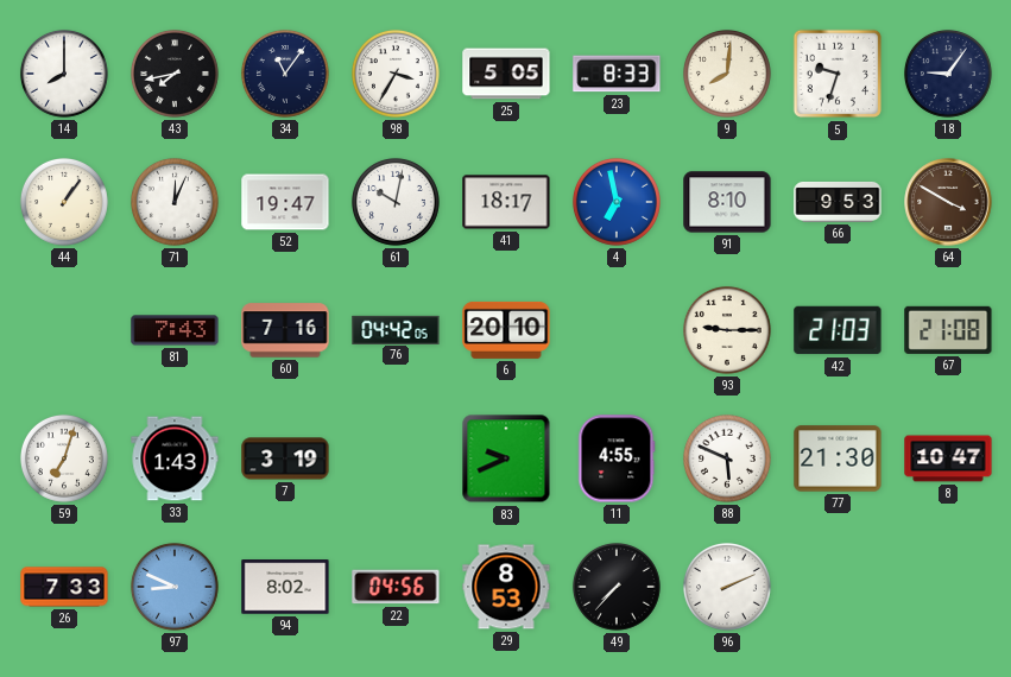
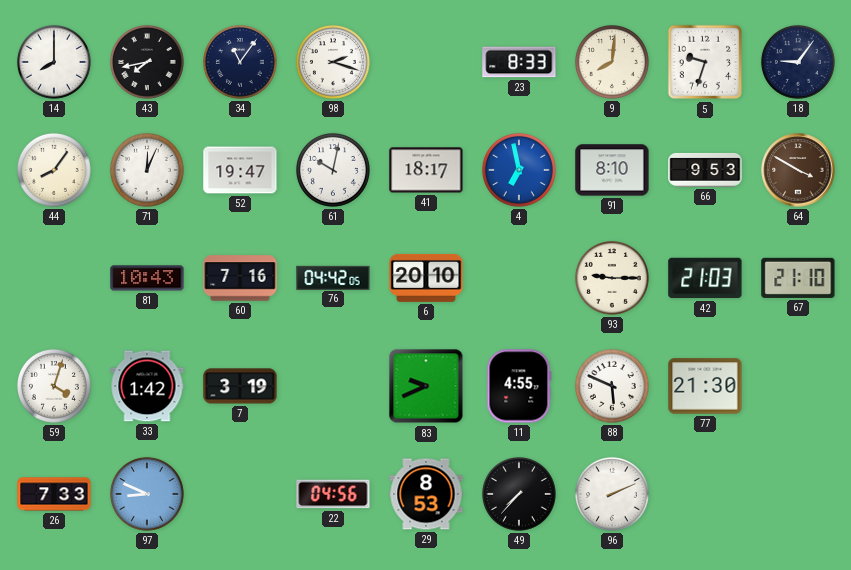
98: 3:35 -> 2:18
25: 5:05 -> none
44: 1:06 -> 8:06
81: 7:43 -> 10:43
67: 21:08 -> 21:10
59: 7:03 -> 4:03
33: 1:43 -> 1:42
8: 10:47 -> none
94: 8:02 -> none
